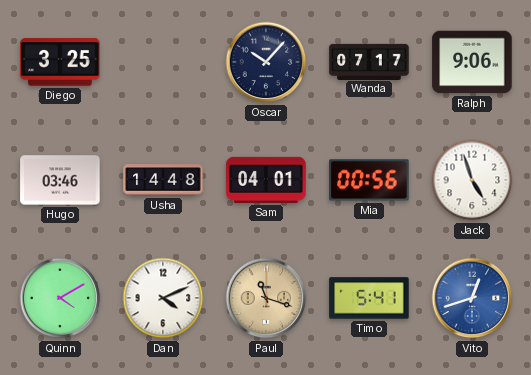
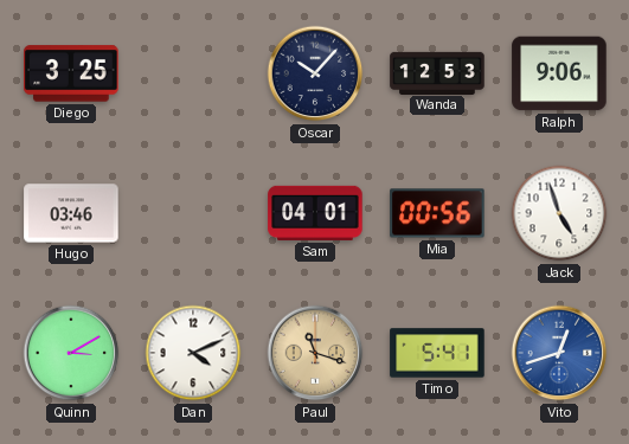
Wanda: 07:17 -> 12:53
Usha: 14:48 -> none
Quinn: 4:10 -> 3:10
